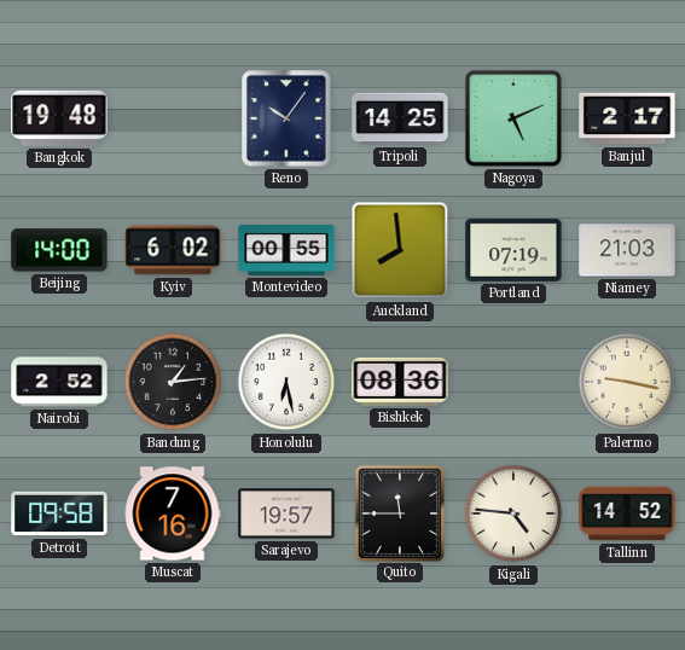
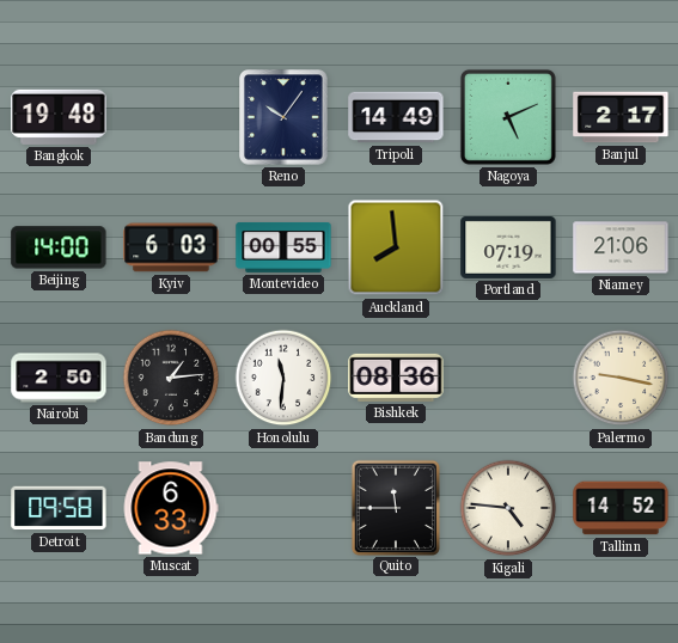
Tripoli: 14:25 -> 14:49
Kyiv: 6:02 -> 6:03
Niamey: 21:03 -> 21:06
Nairobi: 2:52 -> 2:50
Honolulu: 6:28 -> 11:31
Muscat: 7:16 -> 6:33
Sarajevo: 19:57 -> none
